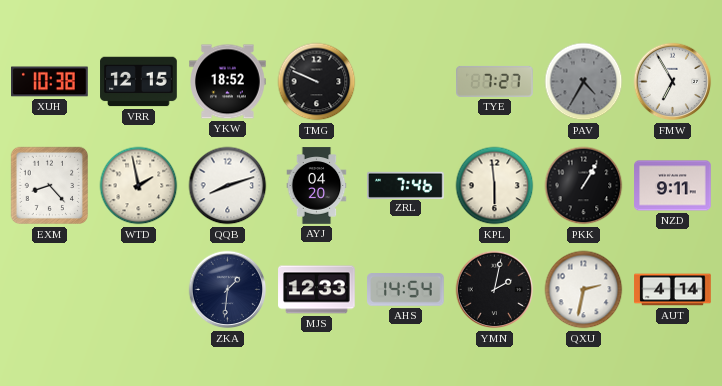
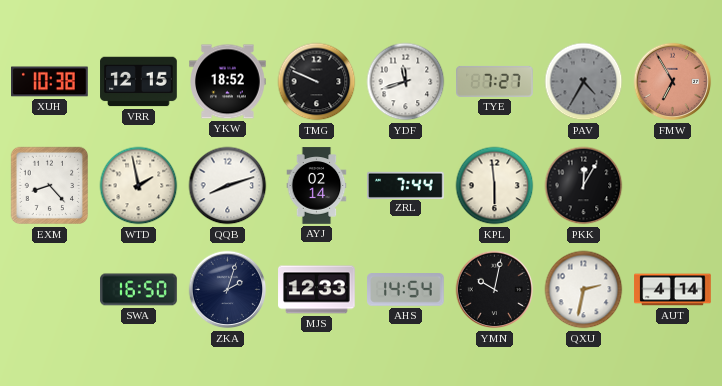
YDF: none -> 11:42
FMW dial: white -> salmon
AYJ: 04:20 -> 02:14
ZRL: 7:46 -> 7:44
PKK: 1:05 -> 12:05
NZD: 9:11 -> none
SWA: none -> 16:50
ZKA: 1:31 -> 2:03
YMN: 2:02 -> 10:02
